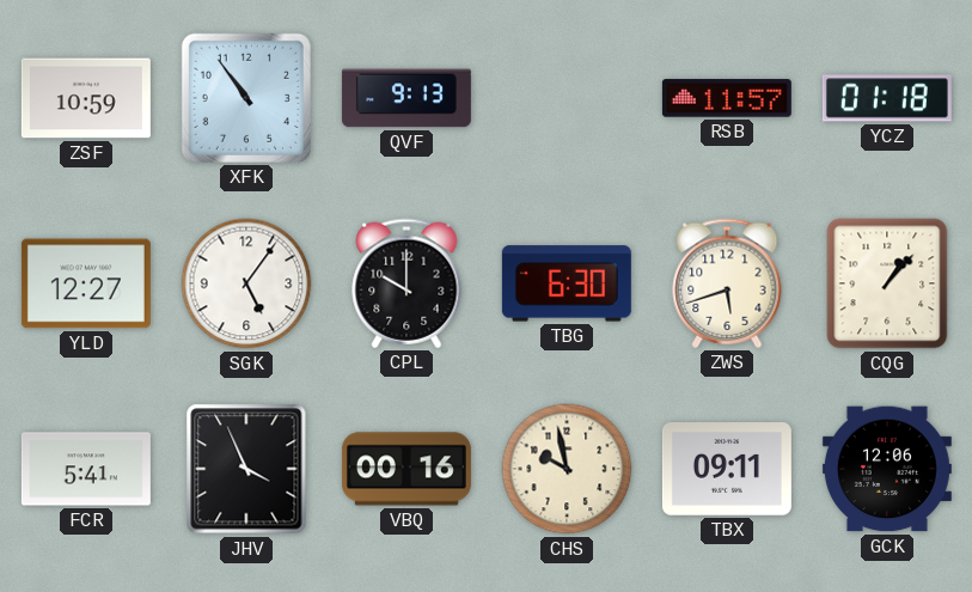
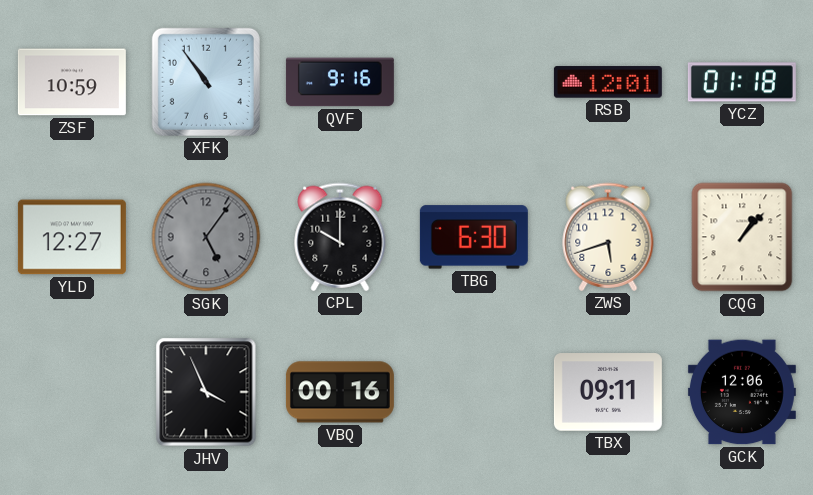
QVF: 9:13 -> 9:16
RSB: 11:57 -> 12:01
SGK dial: white -> grey
FCR: 5:41 -> none
CHS: 9:58 -> none
